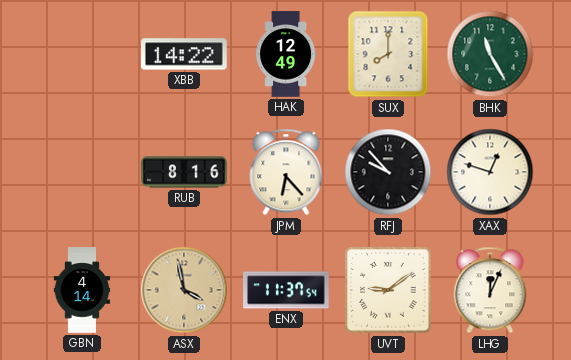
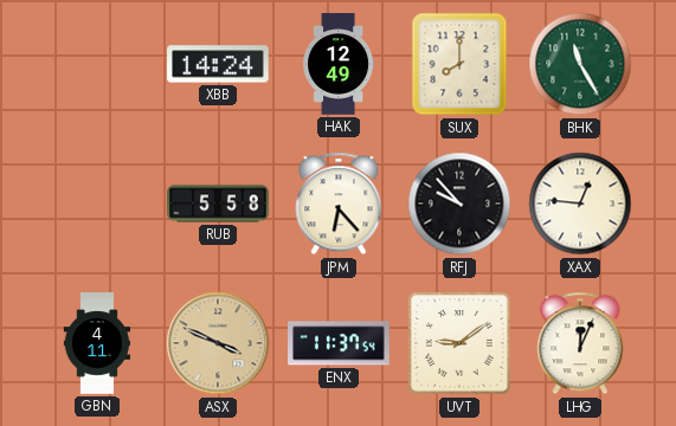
XBB: 14:22 -> 14:24
RUB: 8:16 -> 5:58
XAX: 12:48 -> 12:46
GBN: 4:14 -> 4:11
ASX: 3:58 -> 3:49
